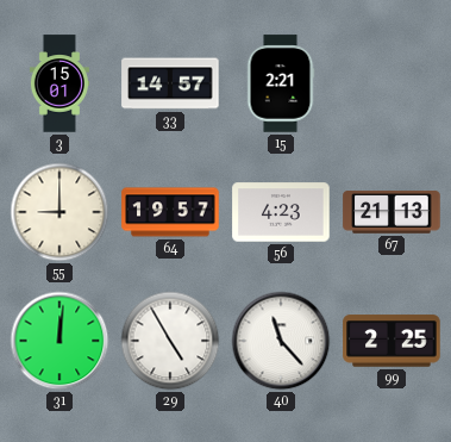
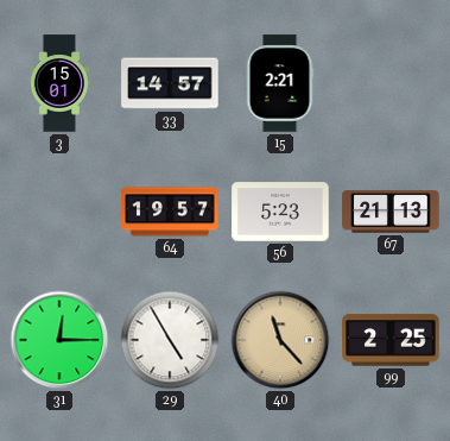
55: 9:00 -> none
56: 4:23 -> 5:23
31: 12:01 -> 12:15
40 dial: white -> champagne
